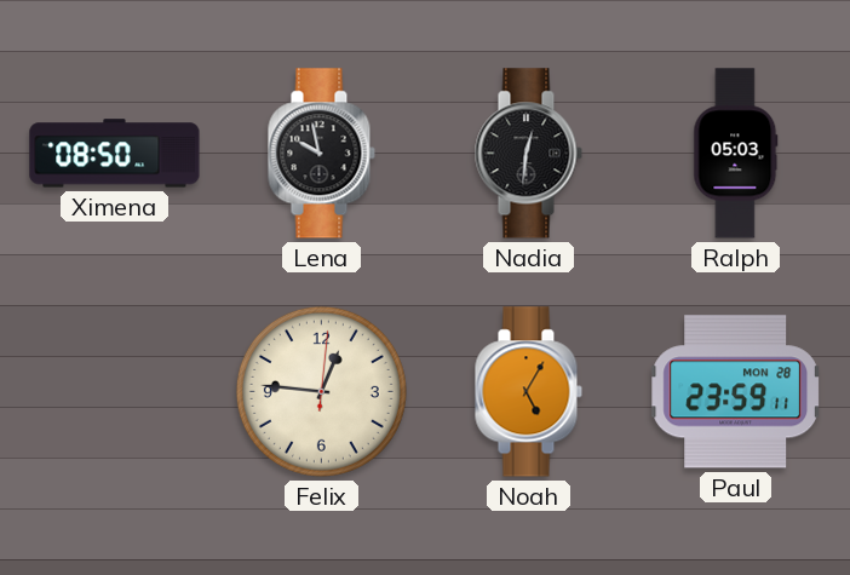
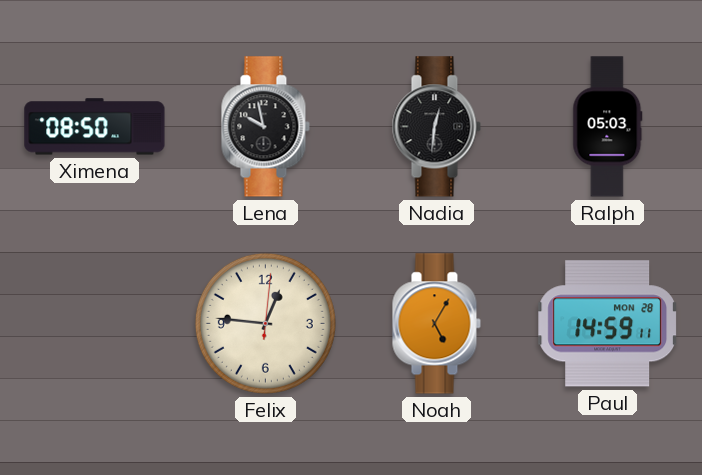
Paul: 23:59 -> 14:59
